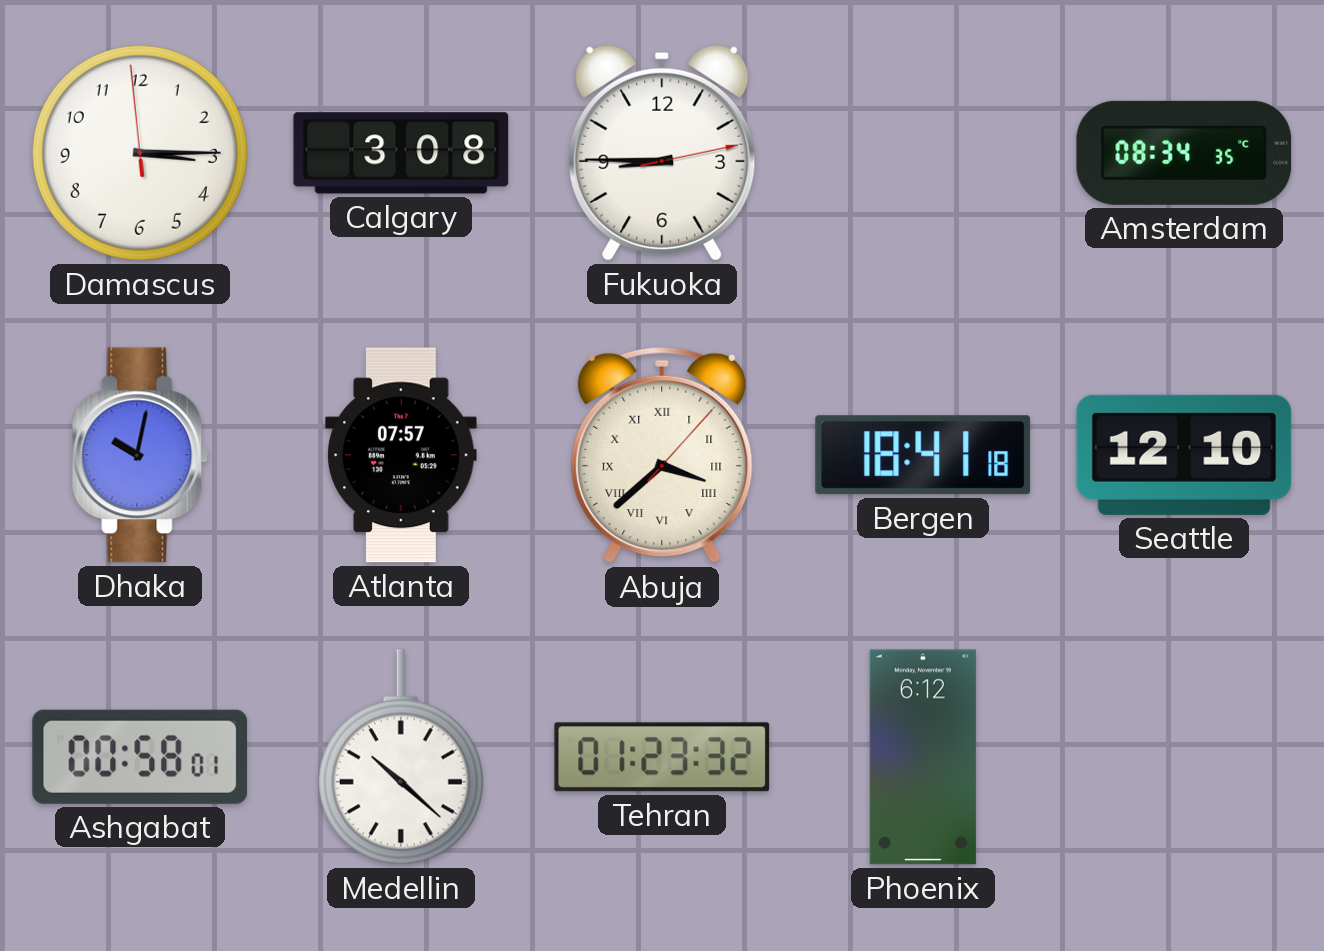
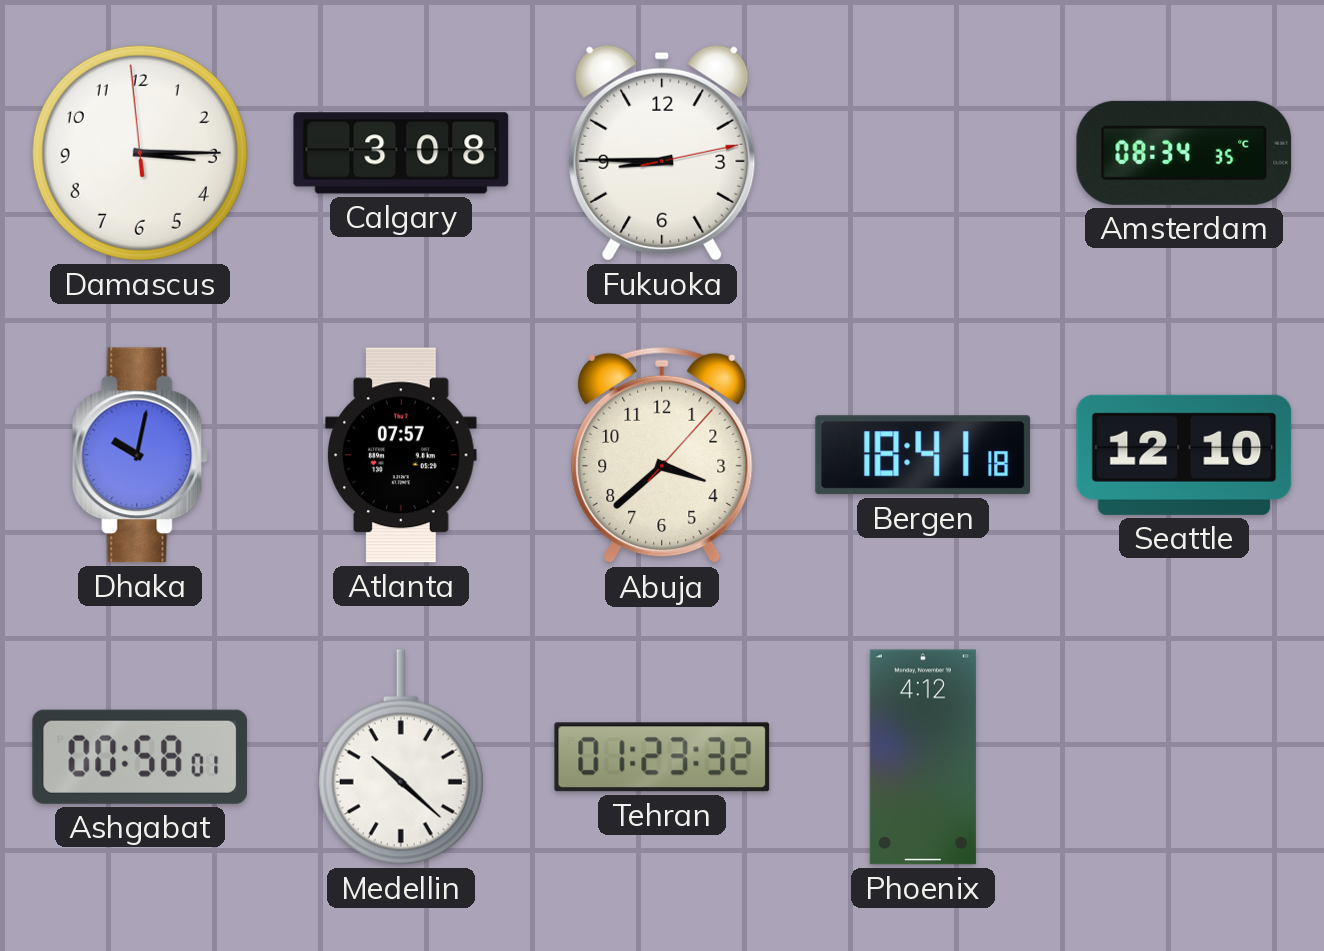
Abuja numerals: Roman -> Arabic
Phoenix: 6:12 -> 4:12
